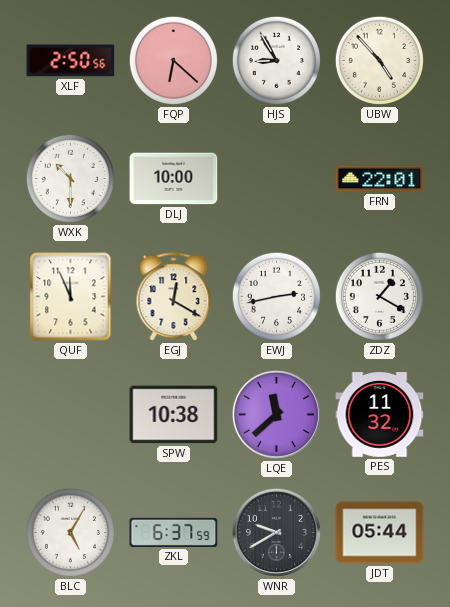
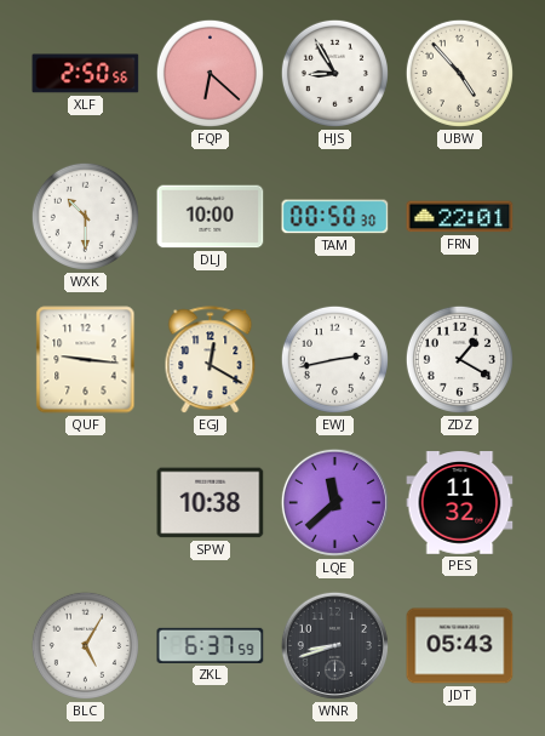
TAM: none -> 00:50
QUF: 11:56 -> 9:16
WNR: 9:40 -> 8:42
JDT: 05:44 -> 05:43
